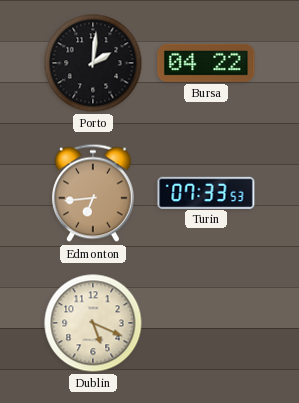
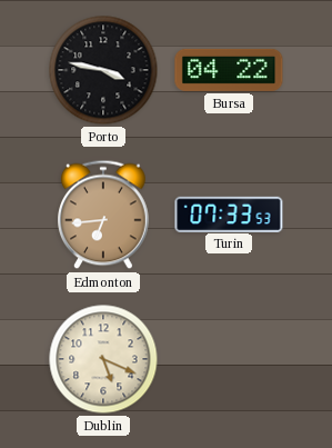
Porto: 2:01 -> 3:47
